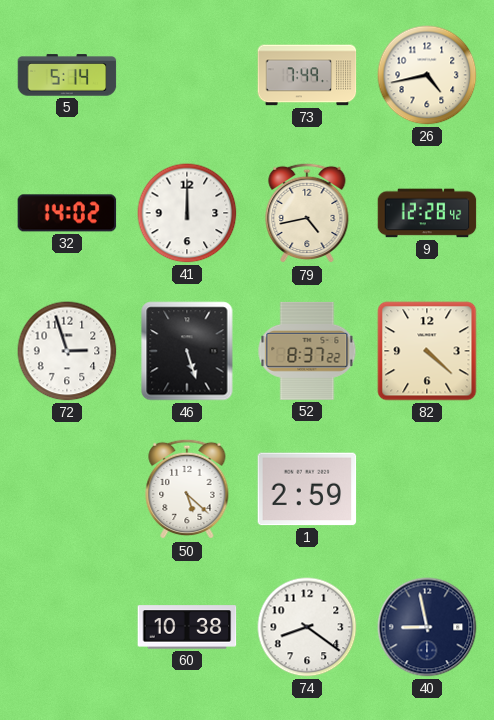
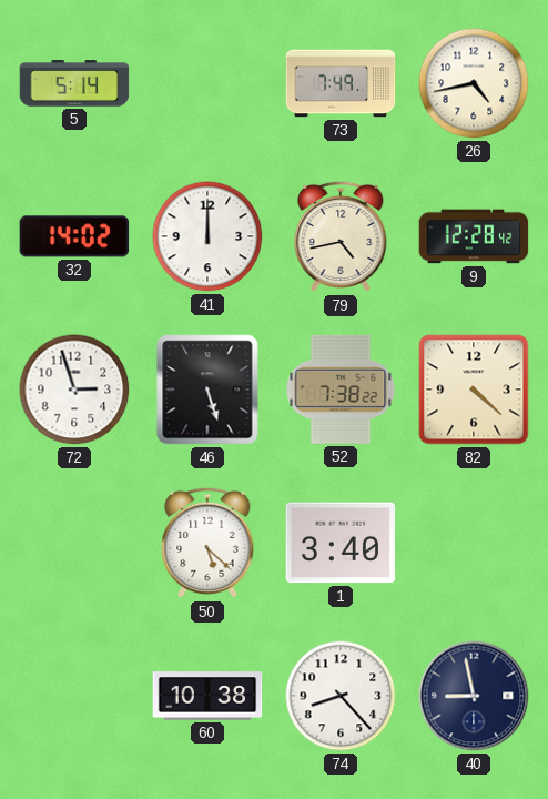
52: 8:37 -> 7:38
1: 2:59 -> 3:40
74: 8:21 -> 8:23
